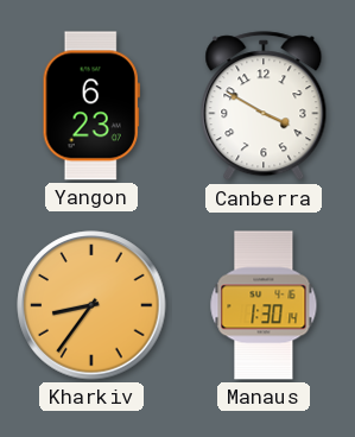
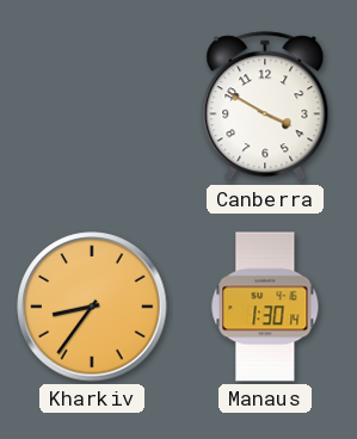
Yangon: 6:23 -> none
